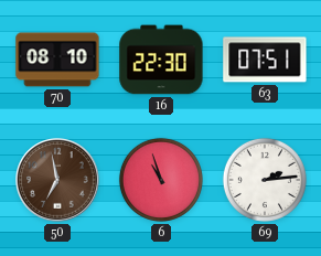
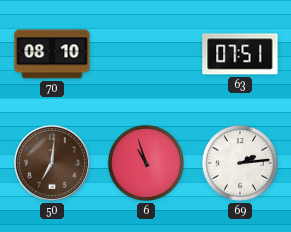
16: 22:30 -> none
50: 6:58 -> 7:01
